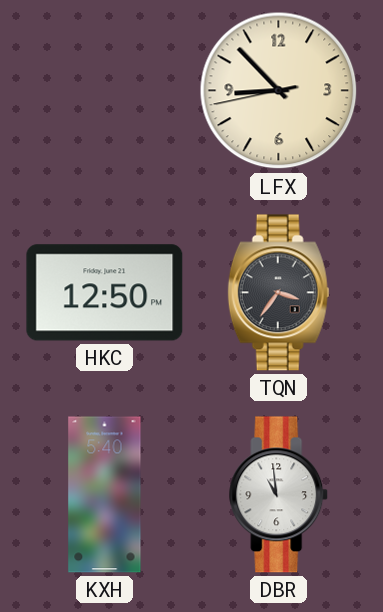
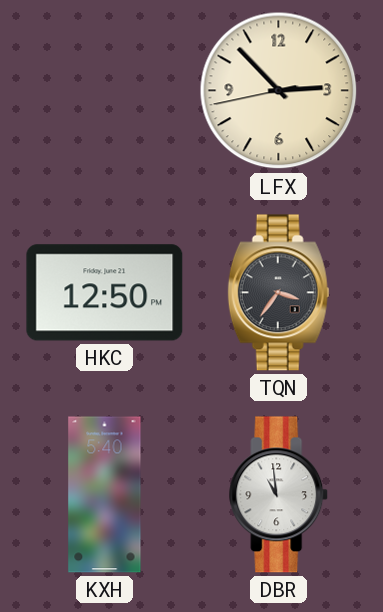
LFX: 8:52 -> 2:52
